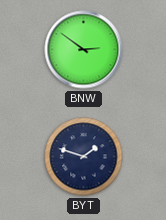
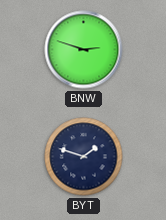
BNW: 2:51 -> 2:48
